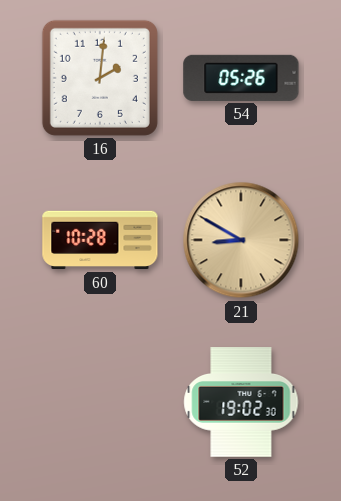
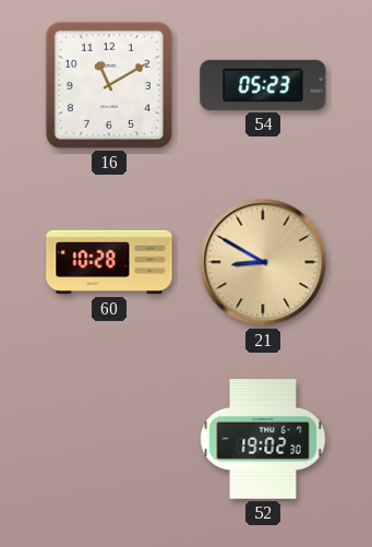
16: 2:01 -> 11:10
54: 05:26 -> 05:23
